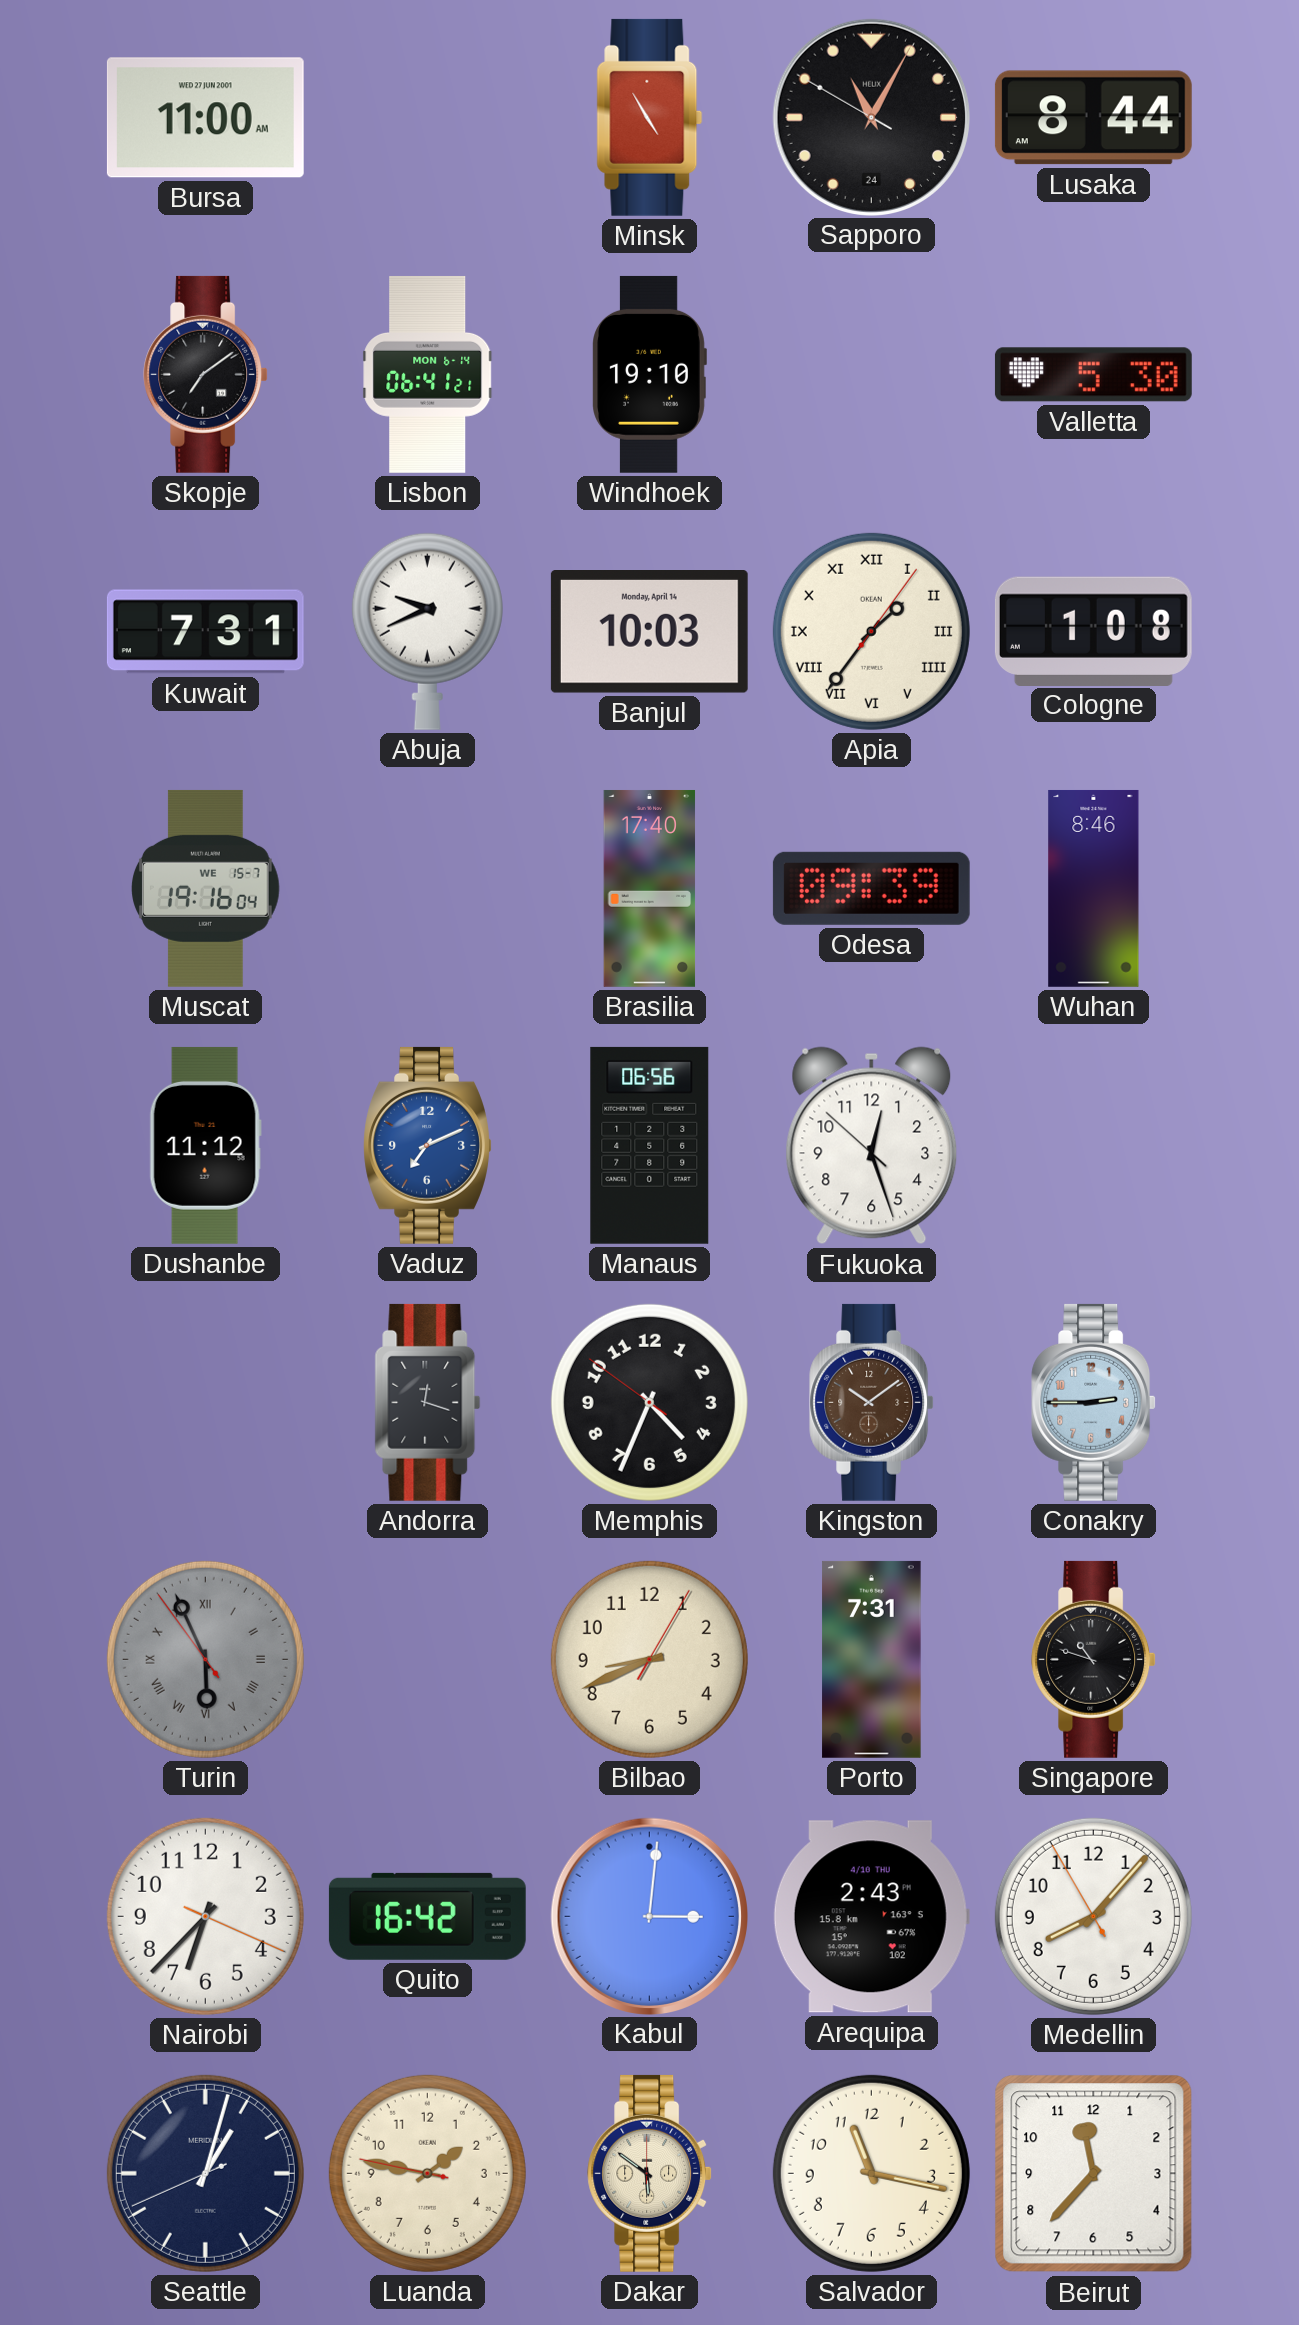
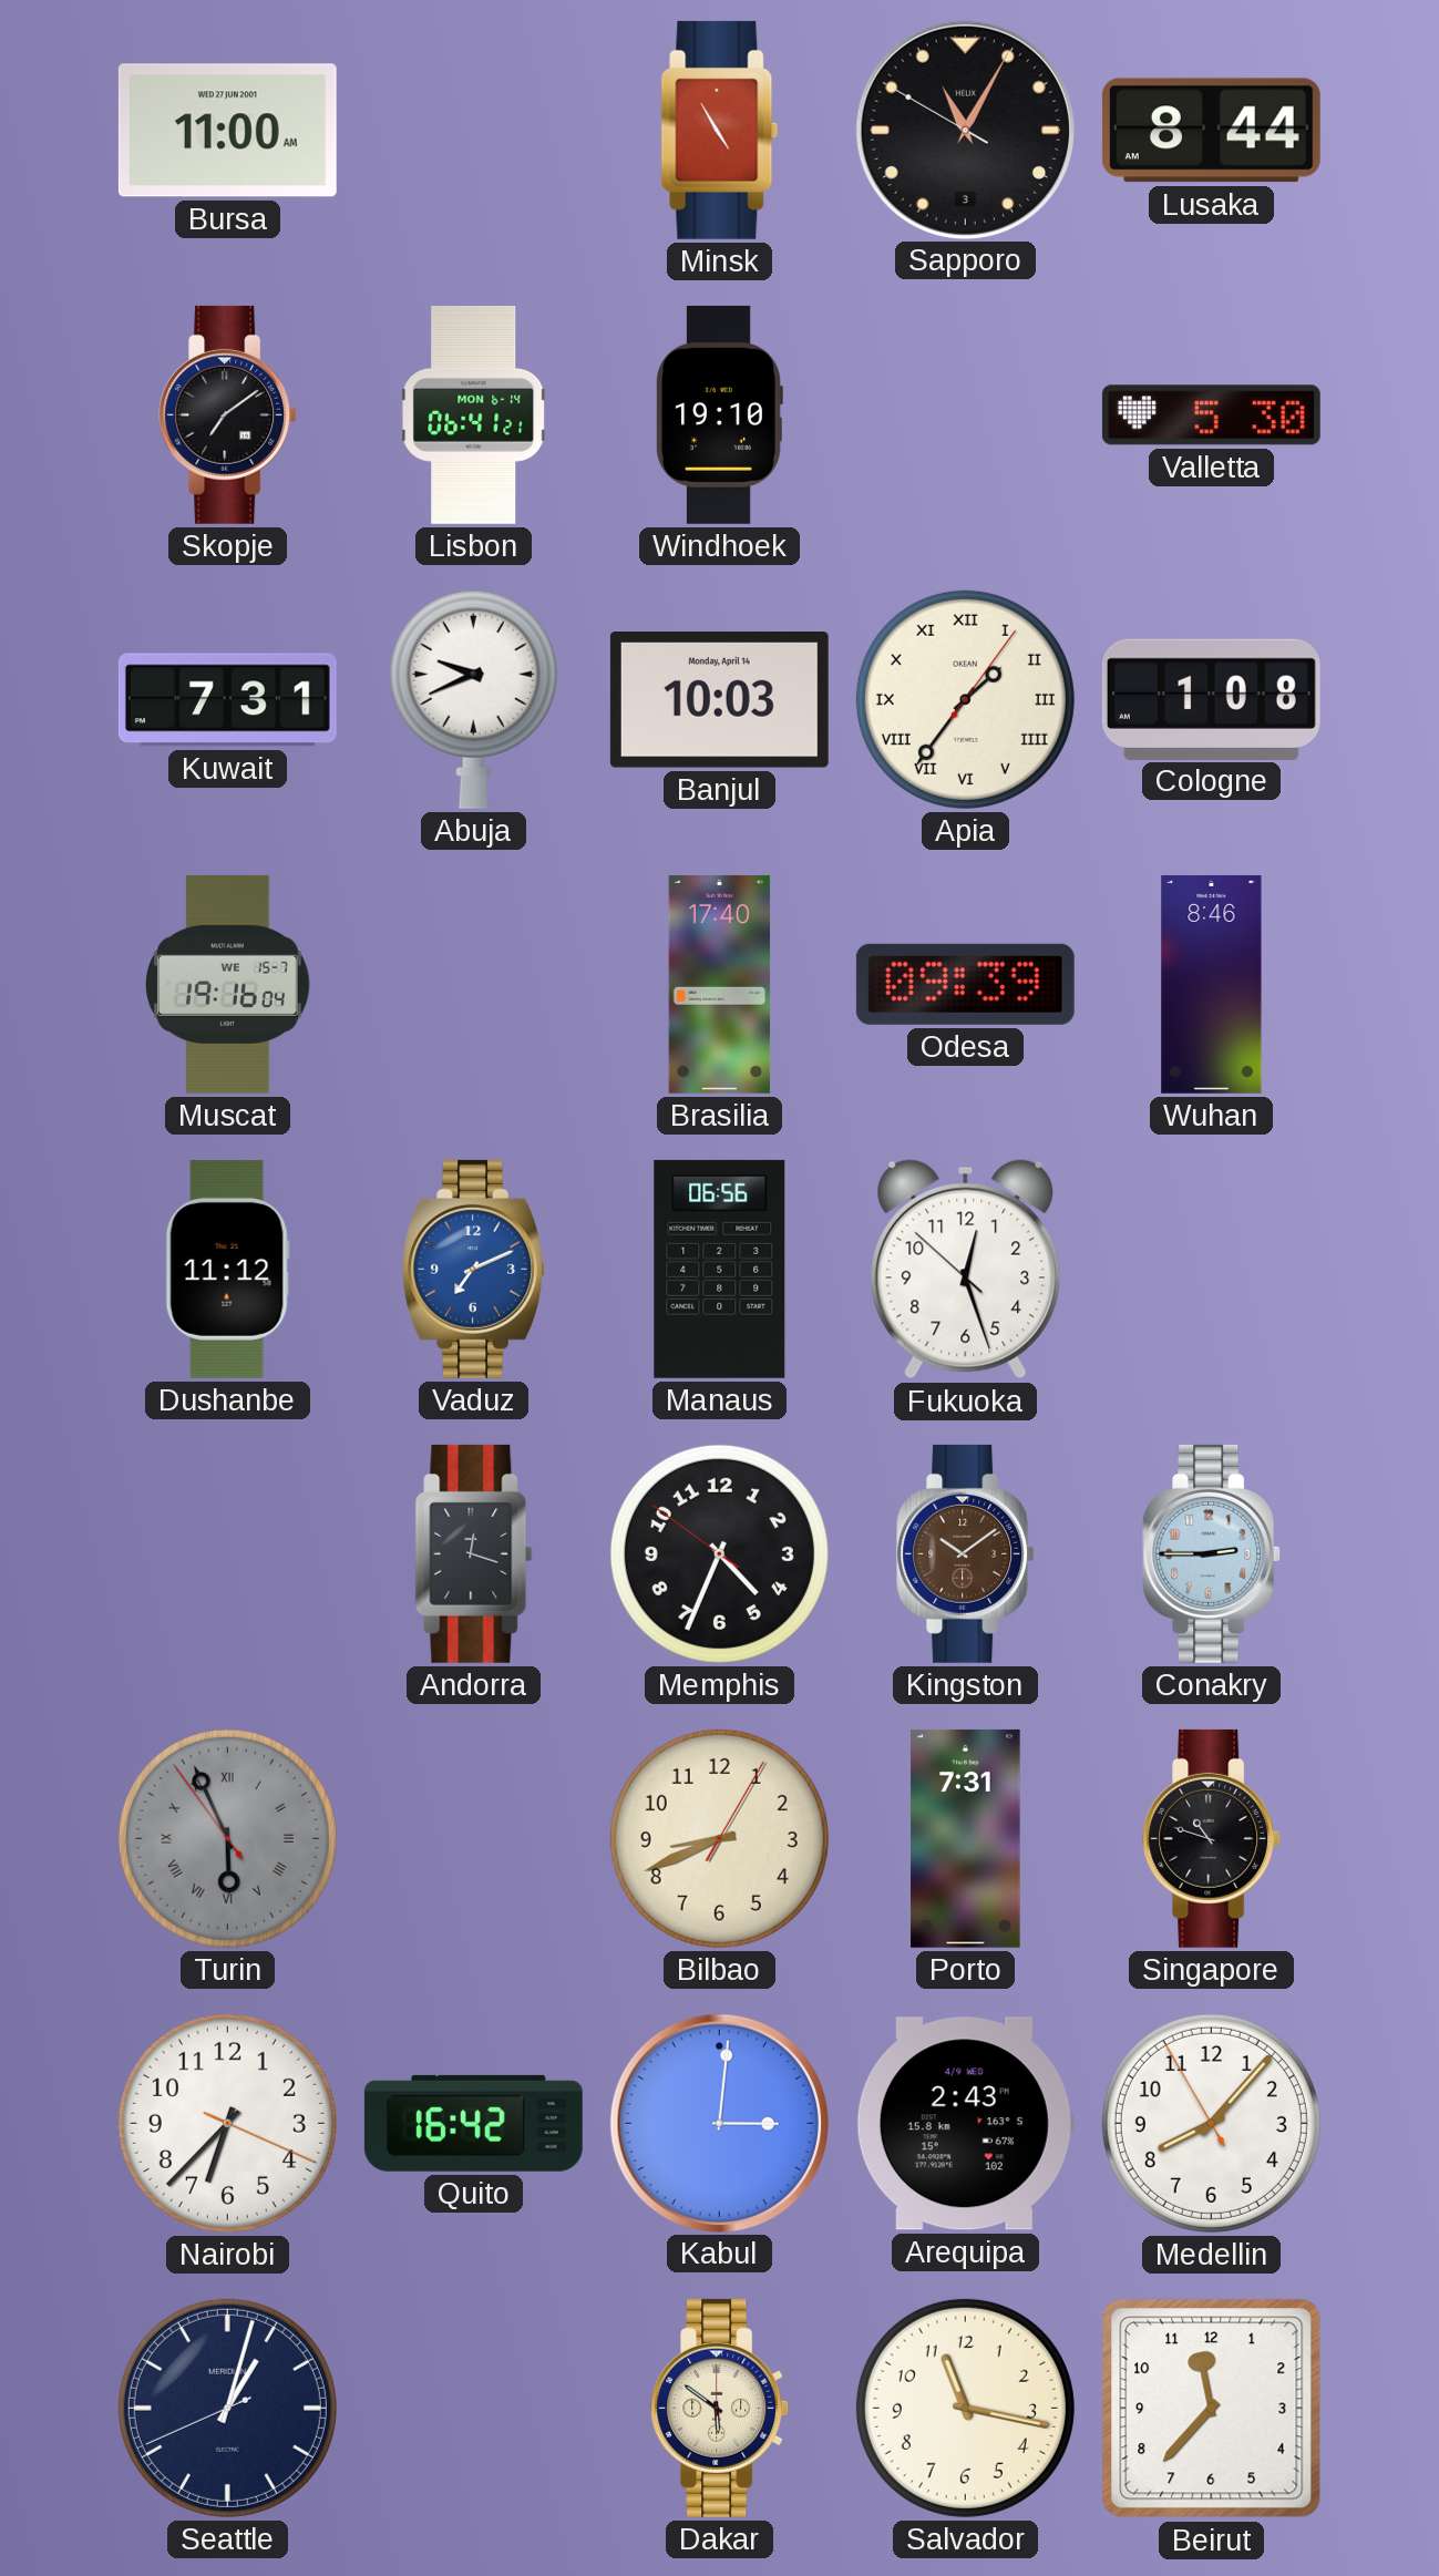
Sapporo date: 24 -> 3
Arequipa date: 4/10 THU -> 4/9 WED
Luanda: 1:46 -> none
